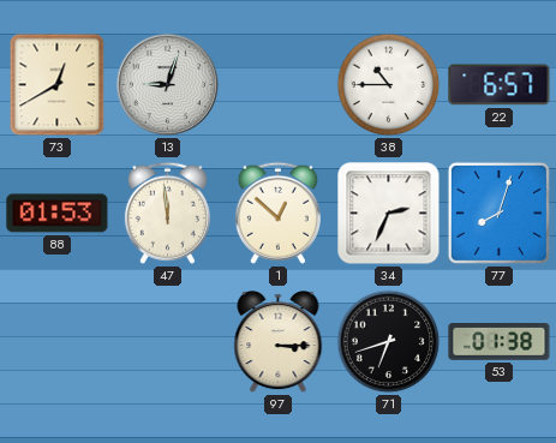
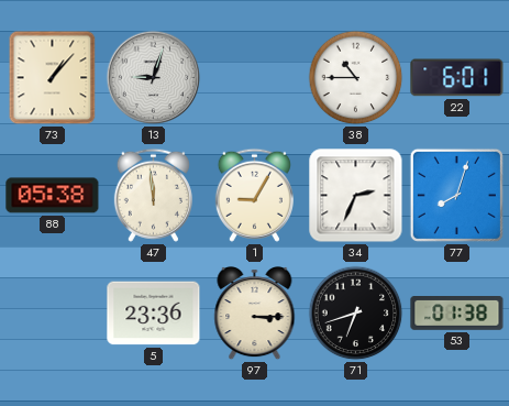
73: 12:40 -> 1:07
22: 6:57 -> 6:01
88: 01:53 -> 05:38
1: 12:52 -> 9:05
5: none -> 23:36
